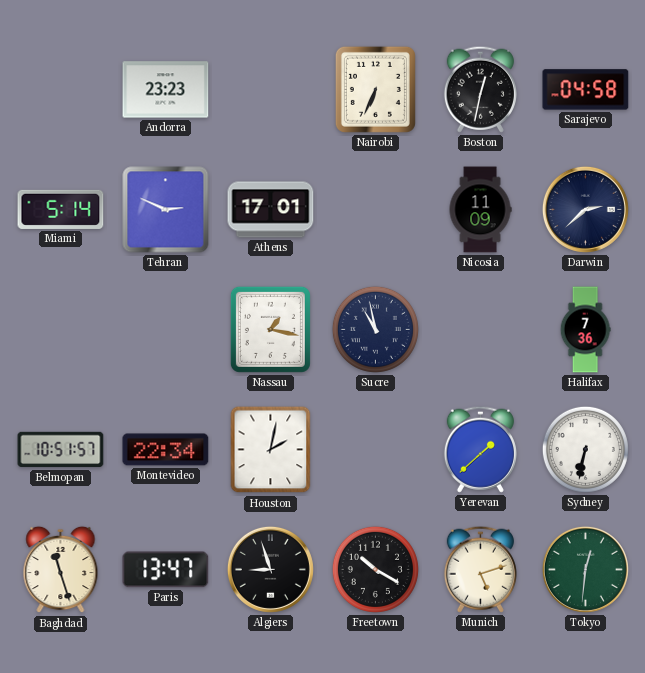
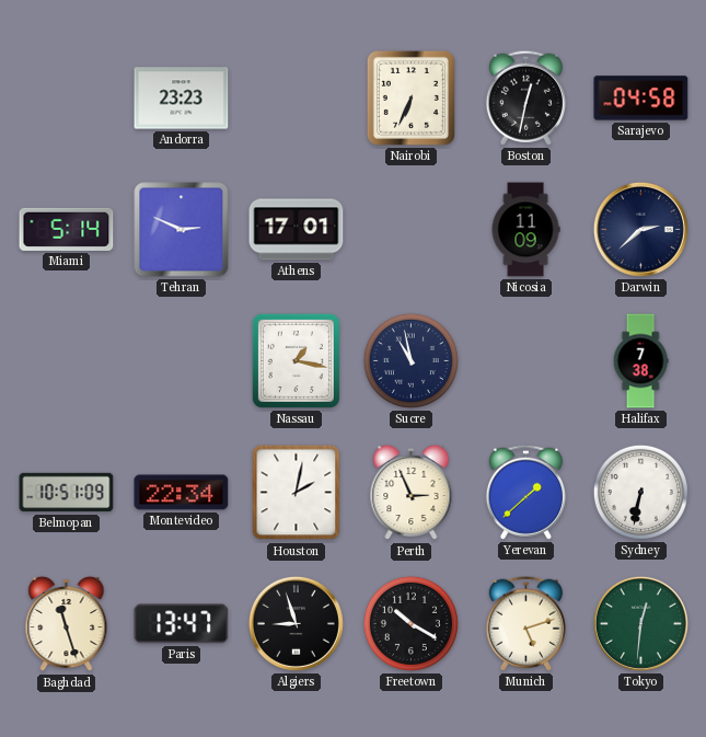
Halifax: 7:36 -> 7:38
Belmopan: 10:51:57 -> 10:51:09
Perth: none -> 2:56
